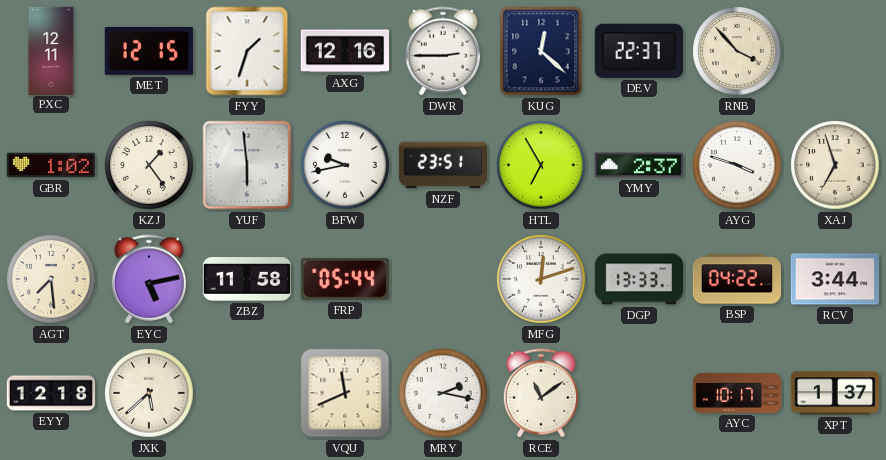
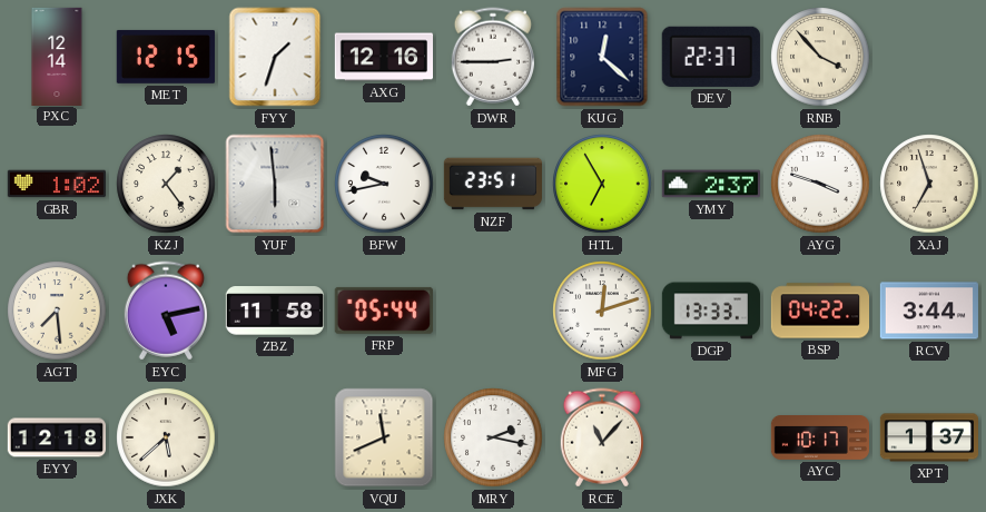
PXC: 12:11 -> 12:14
RCE: 11:09 -> 11:07
